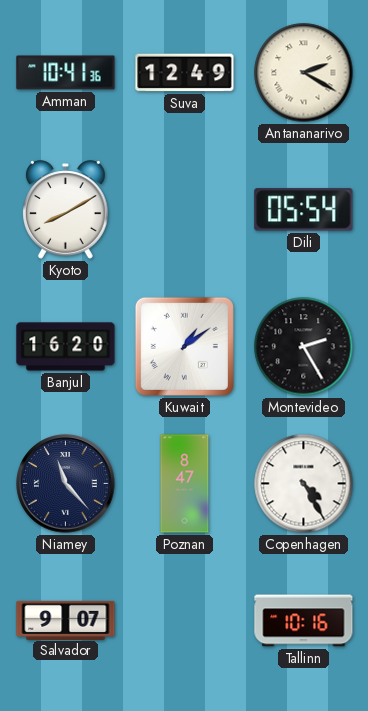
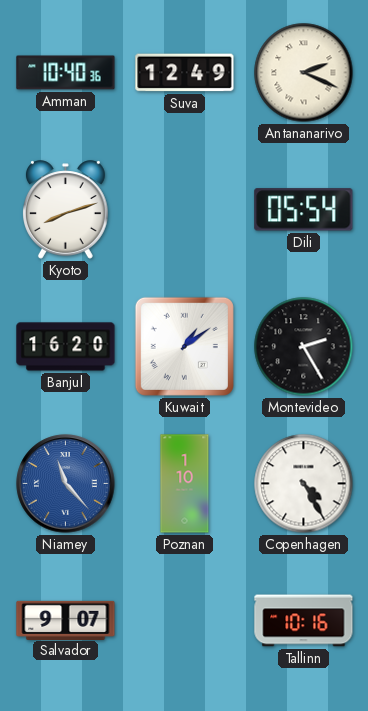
Amman: 10:41 -> 10:40
Antananarivo: 2:20 -> 2:19
Kyoto: 8:10 -> 8:12
Niamey dial: navy -> blue
Poznan: 8:47 -> 1:10
